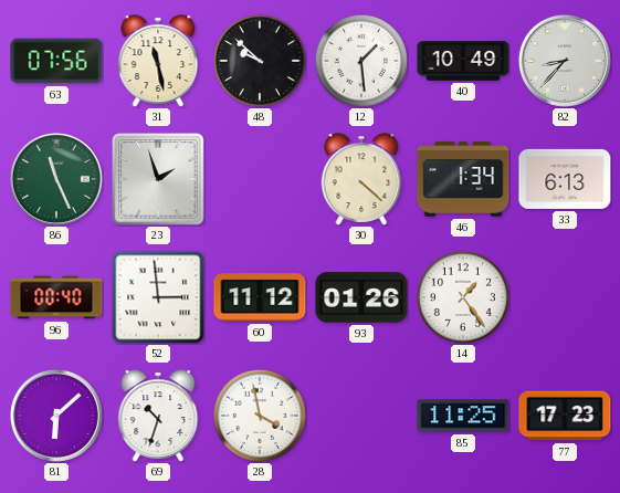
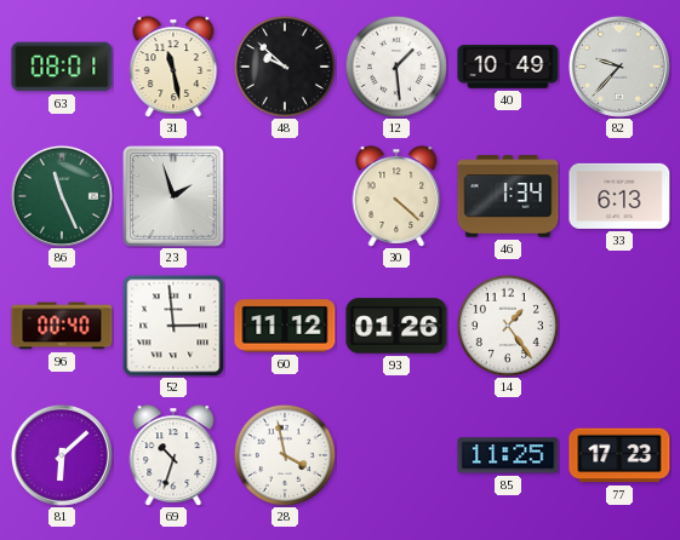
63: 07:56 -> 08:01
82: 8:37 -> 9:37
